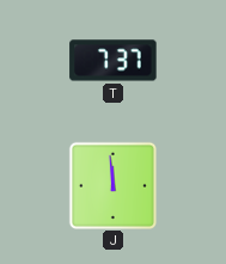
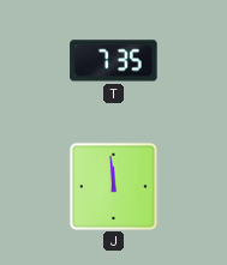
T: 7:37 -> 7:35
